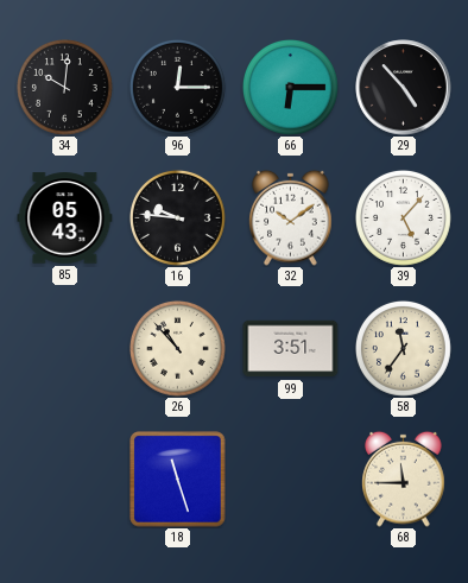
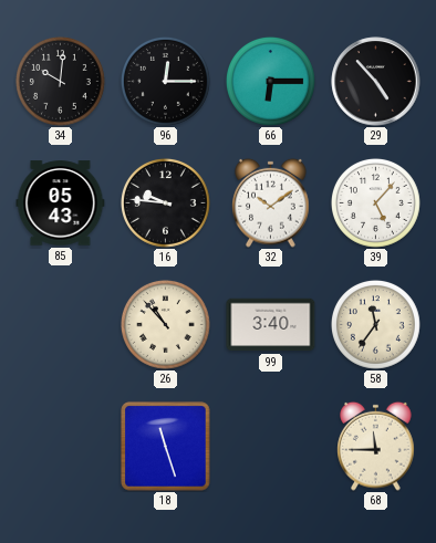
99: 3:51 -> 3:40
